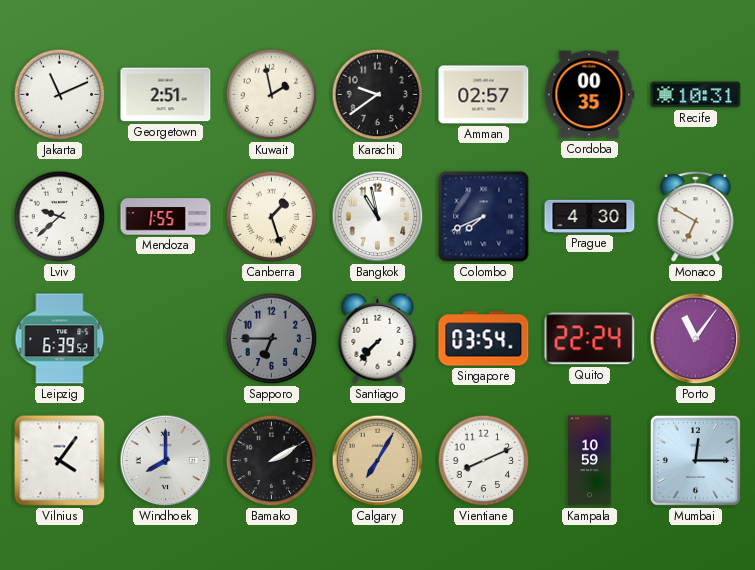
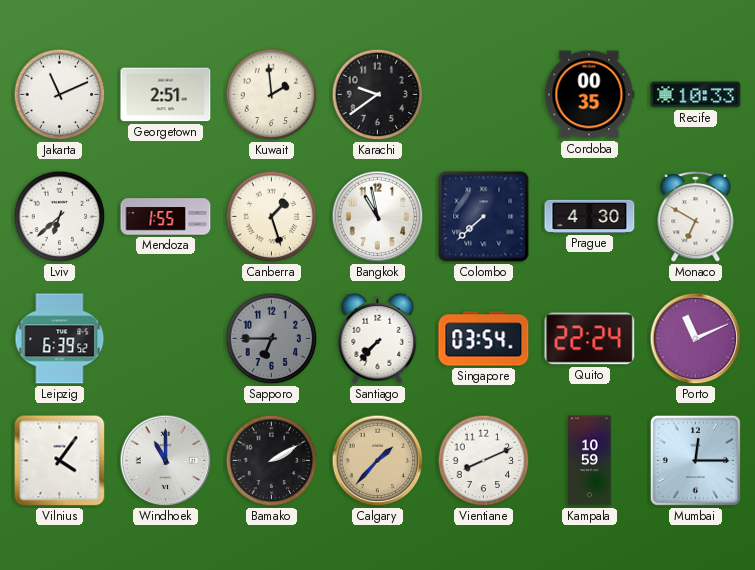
Kuwait: 1:58 -> 1:59
Amman: 02:57 -> none
Recife: 10:31 -> 10:33
Lviv: 9:38 -> 6:38
Colombo: 7:41 -> 7:38
Porto: 11:06 -> 11:11
Windhoek: 8:00 -> 11:00
Calgary: 7:05 -> 1:37
